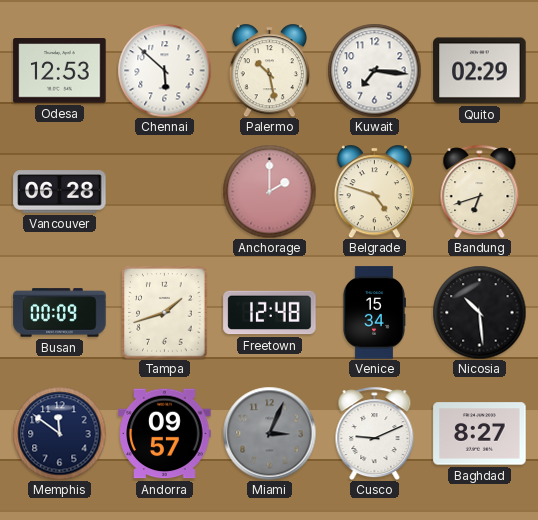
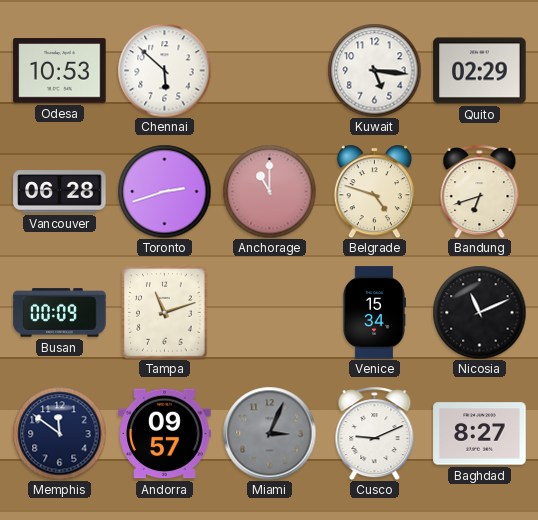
Odesa: 12:53 -> 10:53
Palermo: 10:28 -> none
Kuwait: 7:16 -> 5:16
Toronto: none -> 2:42
Anchorage: 2:00 -> 11:00
Tampa: 1:42 -> 11:12
Freetown: 12:48 -> none
Nicosia: 10:29 -> 11:11
